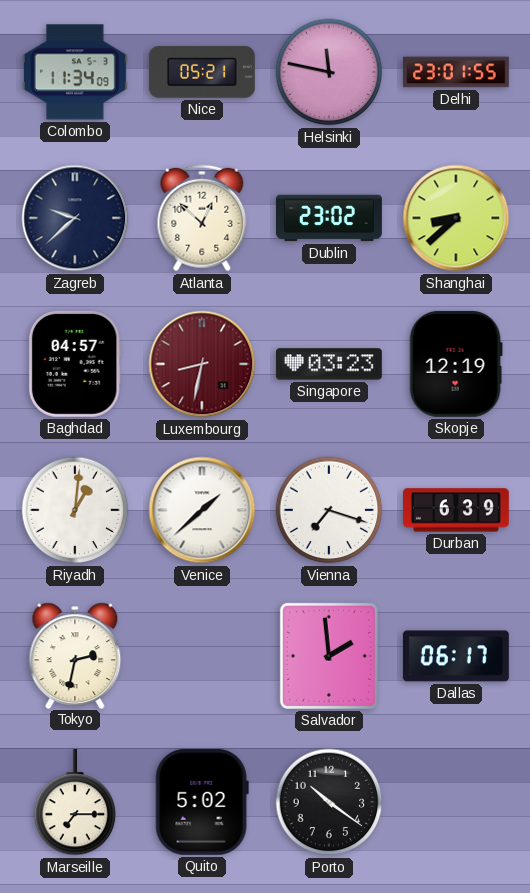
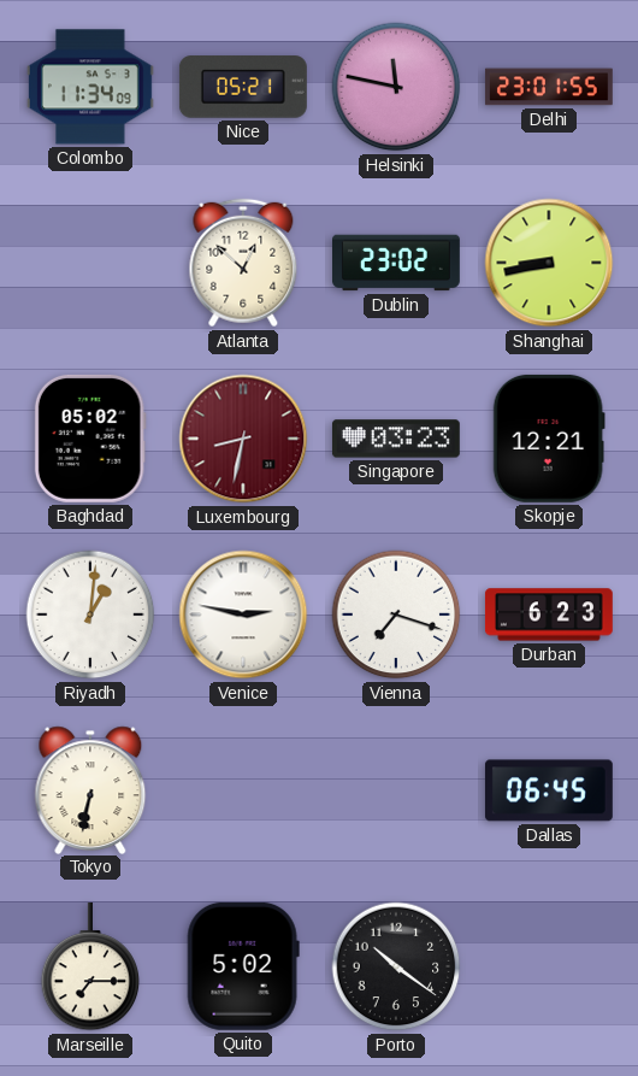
Zagreb: 9:38 -> none
Shanghai: 8:38 -> 8:43
Baghdad: 04:57 -> 05:02
Skopje: 12:19 -> 12:21
Venice: 1:38 -> 2:47
Durban: 6:39 -> 6:23
Tokyo: 2:32 -> 6:32
Salvador: 1:59 -> none
Dallas: 06:17 -> 06:45
